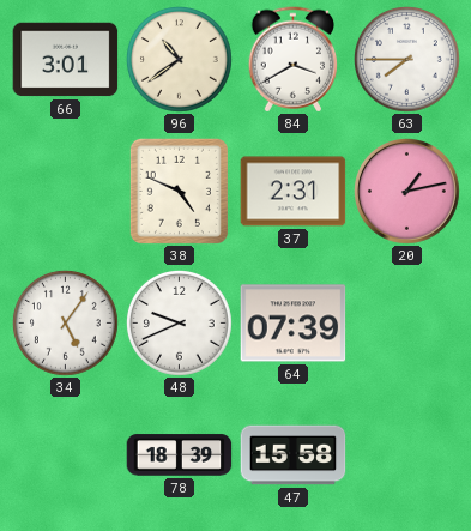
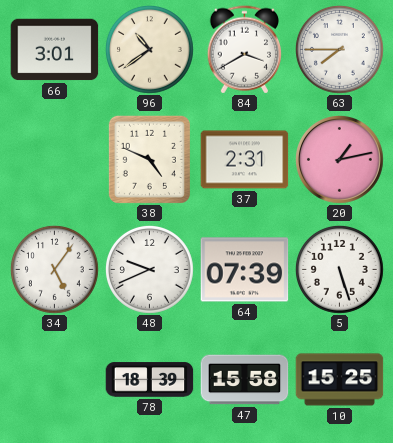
5: none -> 5:27
10: none -> 15:25
